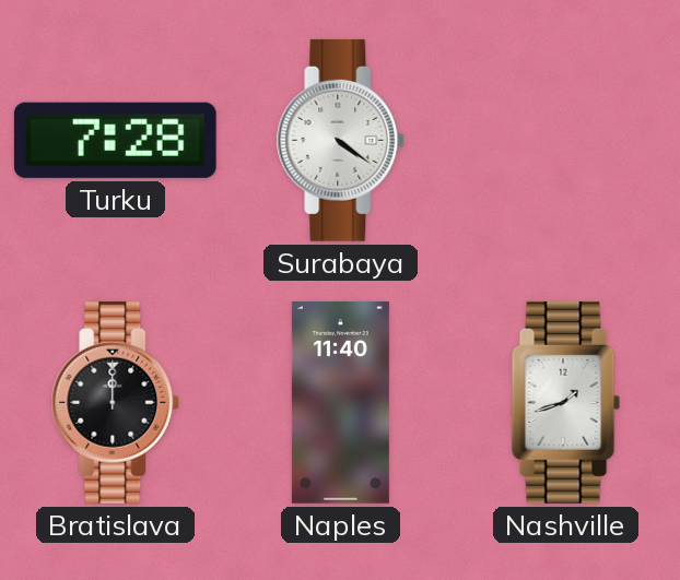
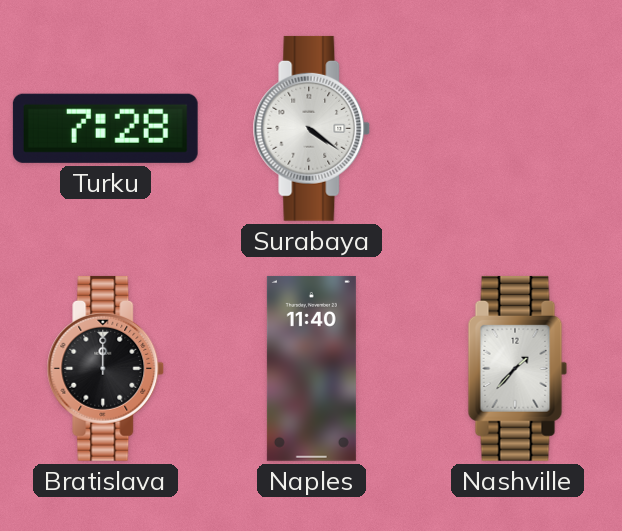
Nashville: 1:42 -> 1:37
